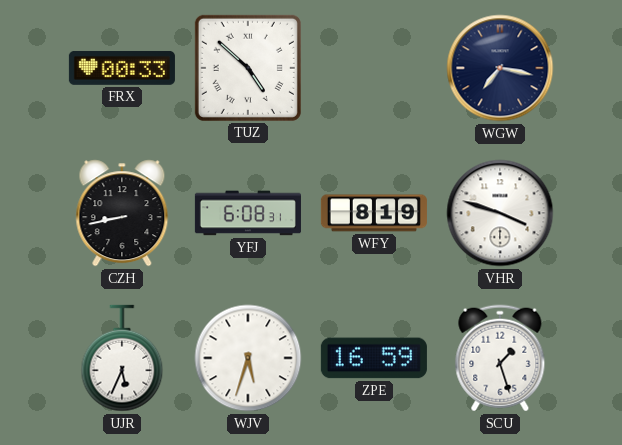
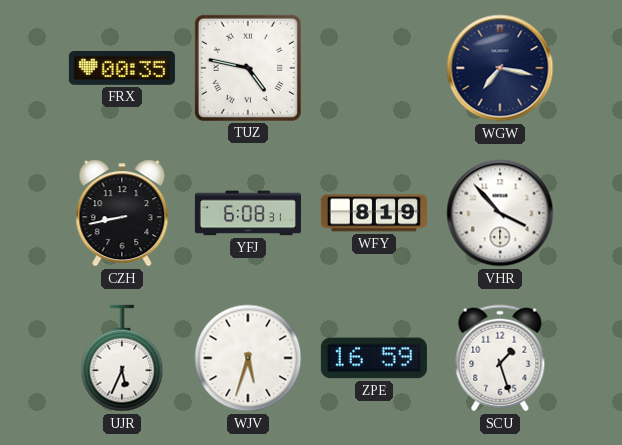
FRX: 00:33 -> 00:35
TUZ: 4:52 -> 4:47
VHR: 3:48 -> 3:53
